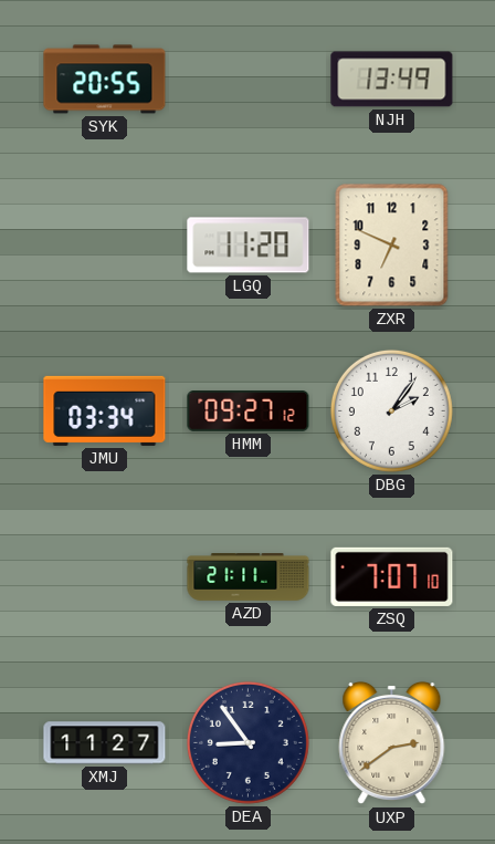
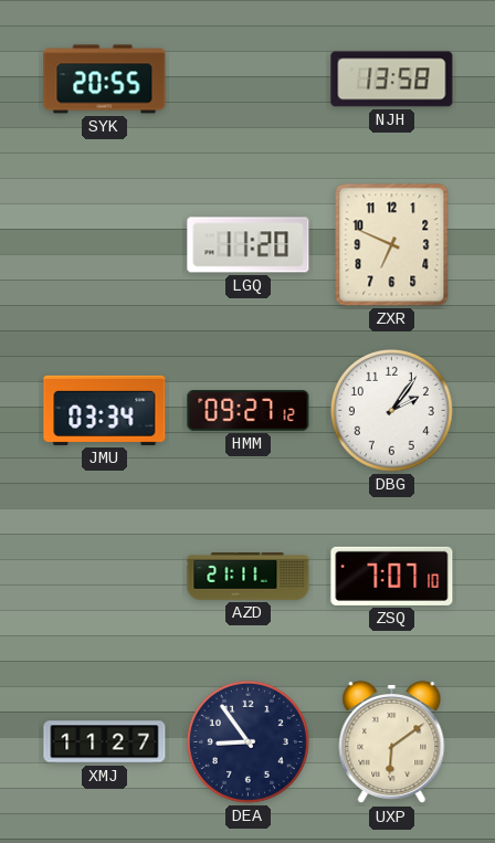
NJH: 13:49 -> 13:58
UXP: 2:39 -> 6:09
